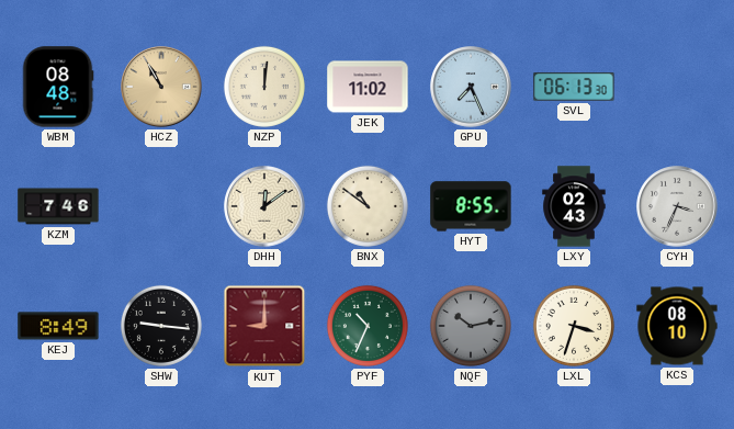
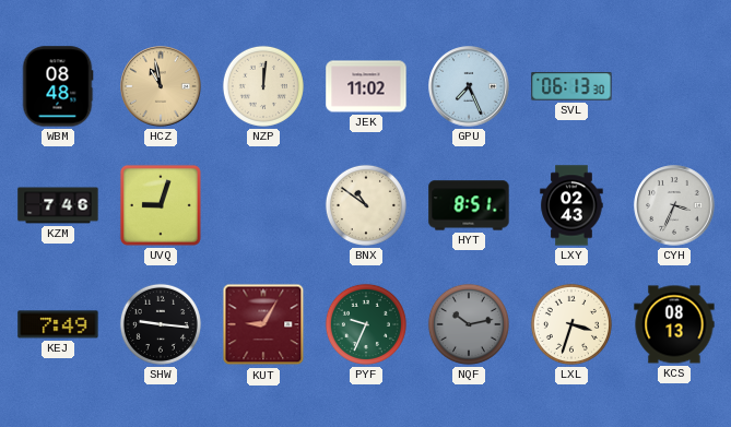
HCZ: 10:55 -> 10:58
UVQ: none -> 9:03
DHH: 12:09 -> none
HYT: 8:55 -> 8:51
KEJ: 8:49 -> 7:49
KUT: 9:00 -> 9:05
PYF: 10:34 -> 9:34
KCS: 08:10 -> 08:13
